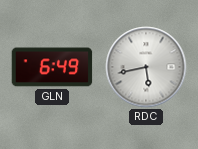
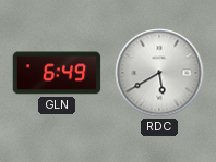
RDC: 5:43 -> 5:40
